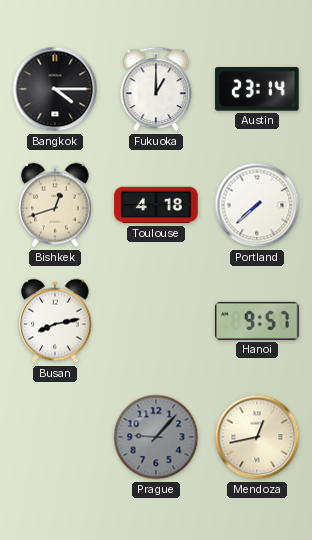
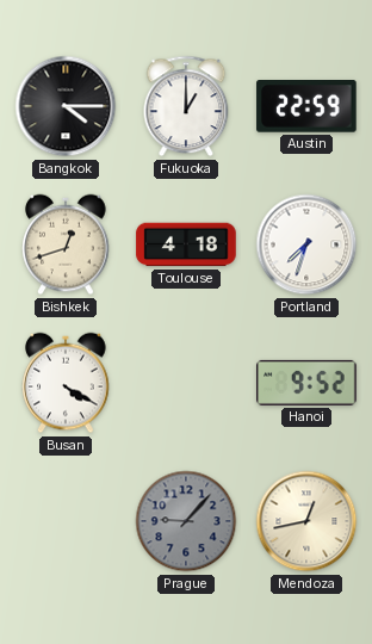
Austin: 23:14 -> 22:59
Portland: 7:38 -> 7:33
Busan: 8:13 -> 4:20
Hanoi: 9:57 -> 9:52
